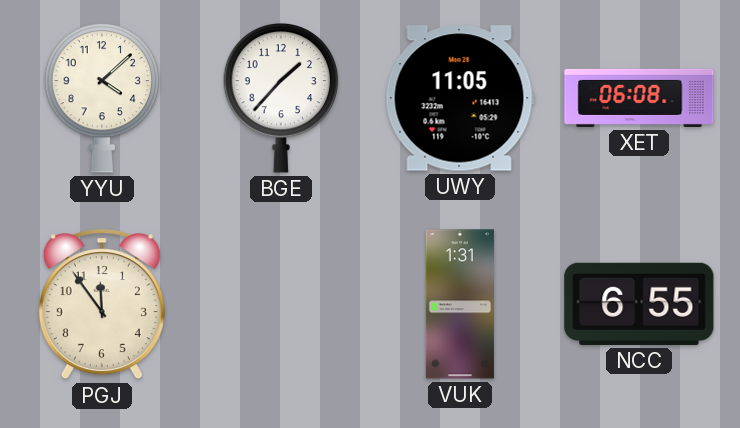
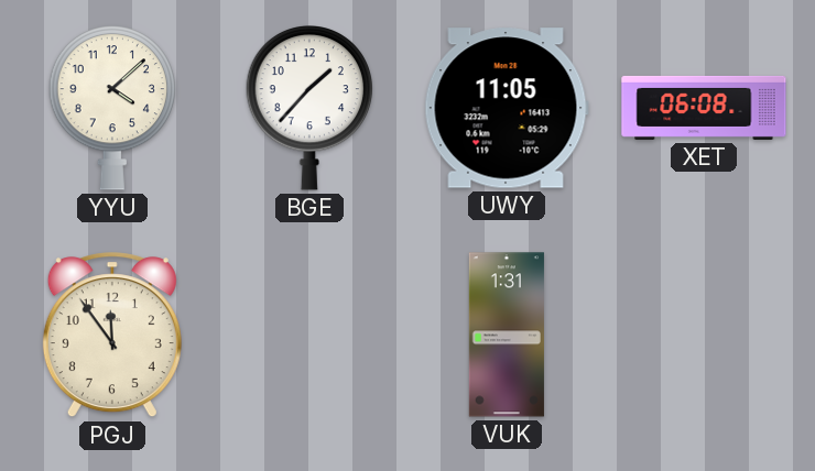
NCC: 6:55 -> none
